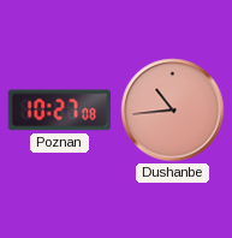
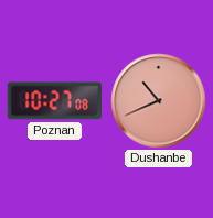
Dushanbe: 10:44 -> 10:41
